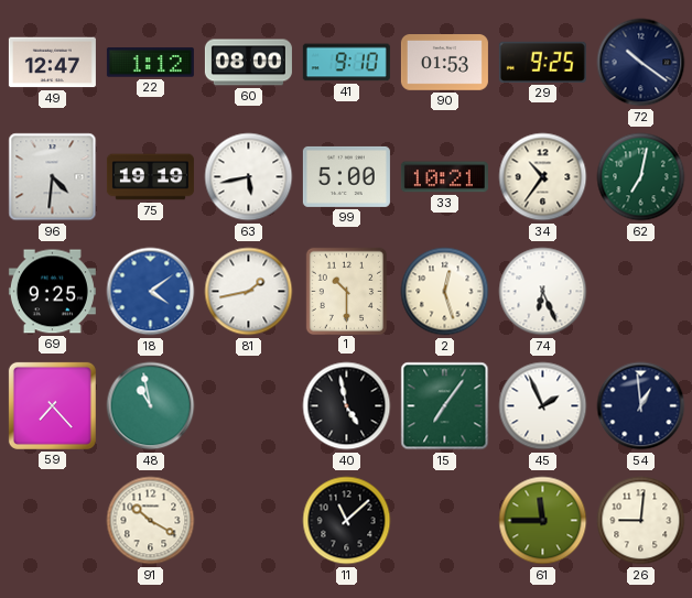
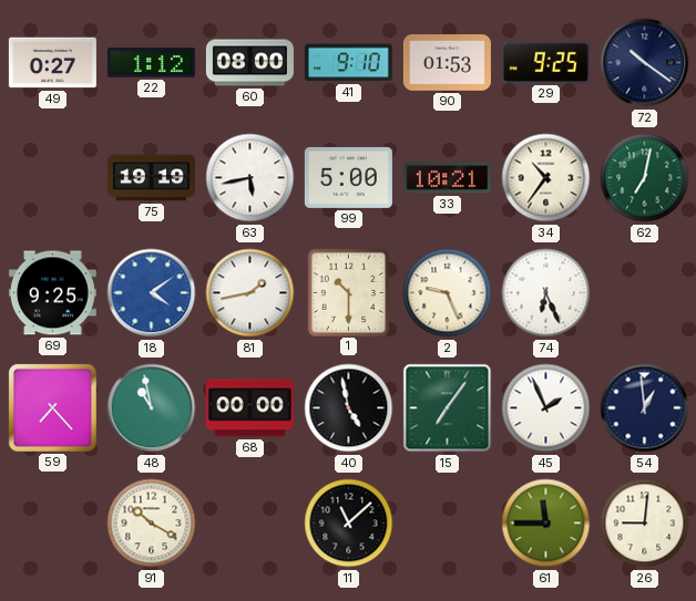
49: 12:47 -> 0:27
96: 4:31 -> none
2: 12:27 -> 9:26
68: none -> 00:00
